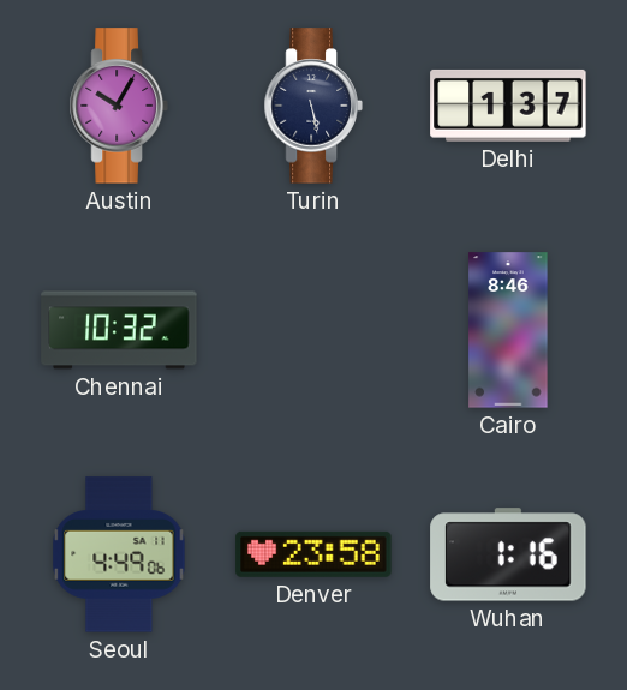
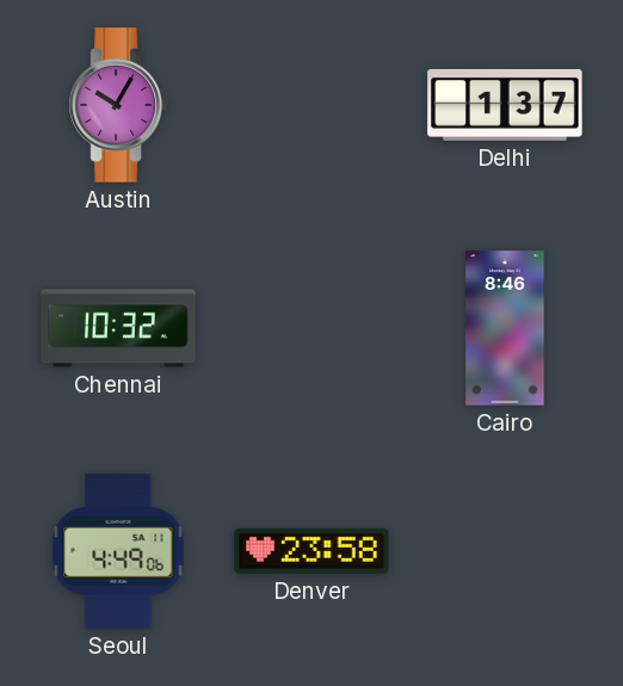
Turin: 5:28 -> none
Wuhan: 1:16 -> none
